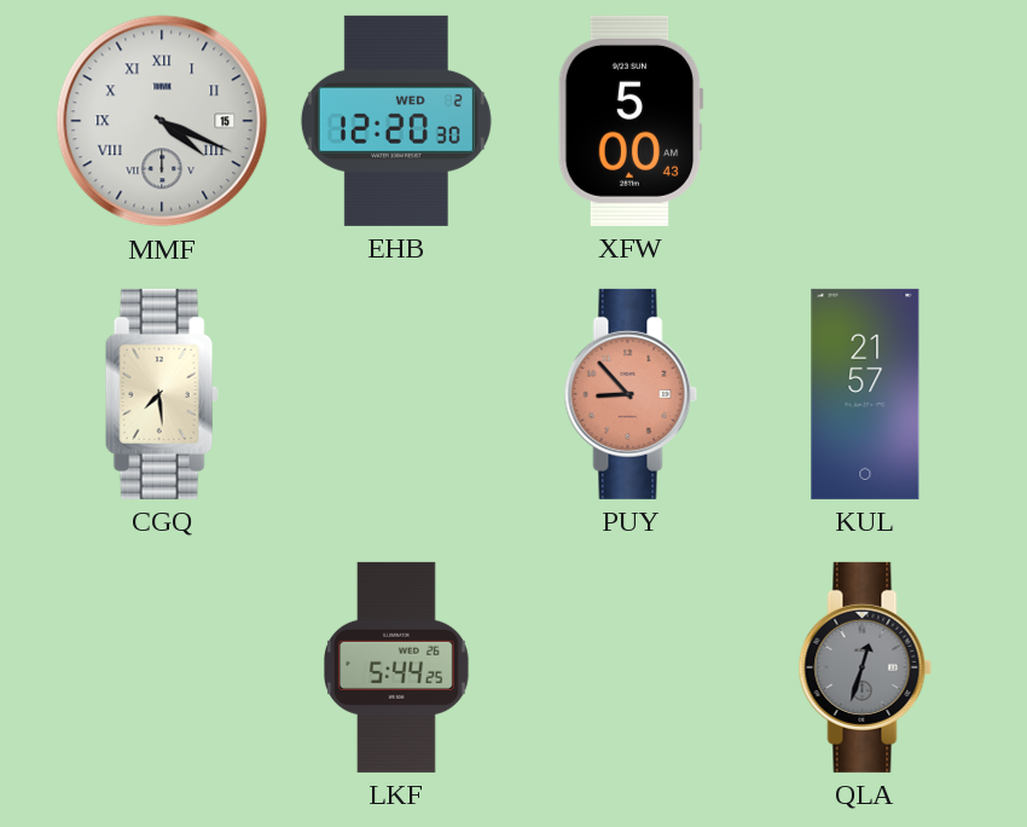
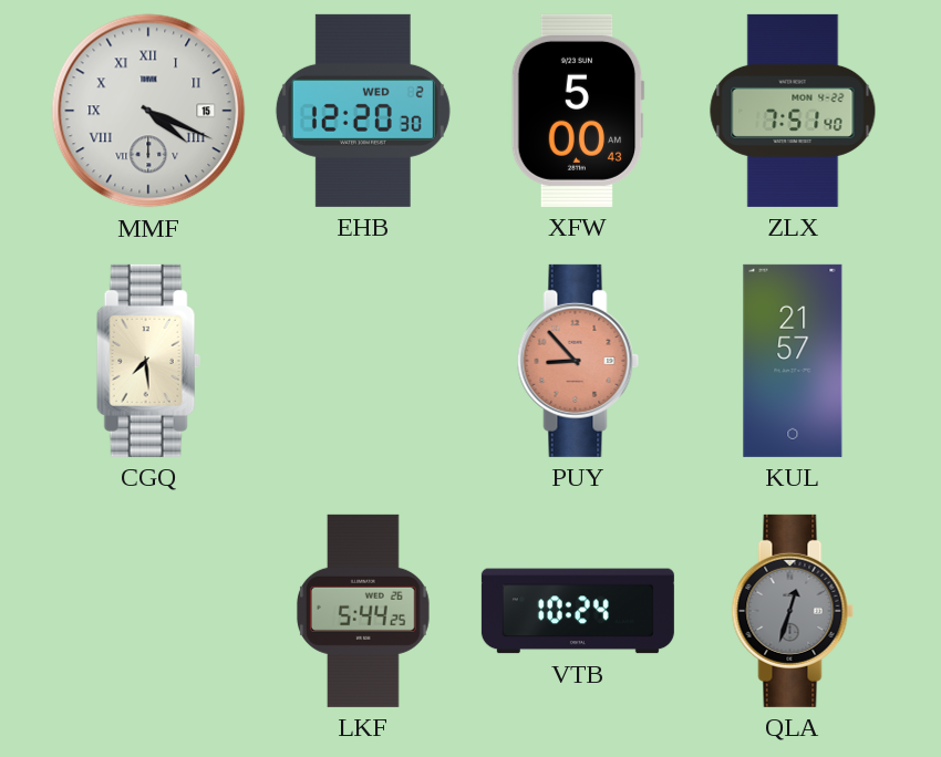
ZLX: none -> 7:51
VTB: none -> 10:24
